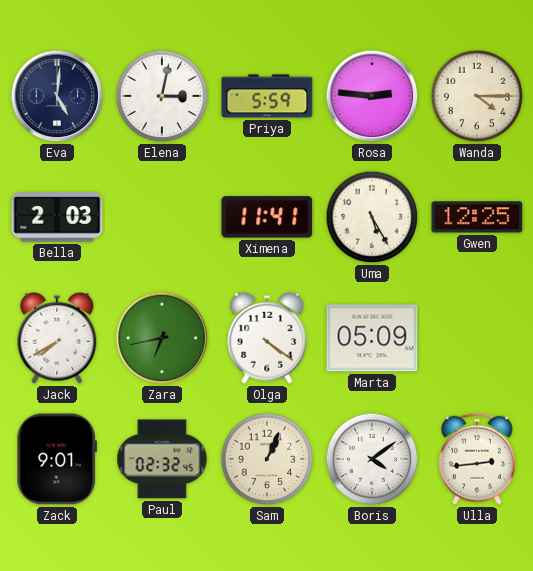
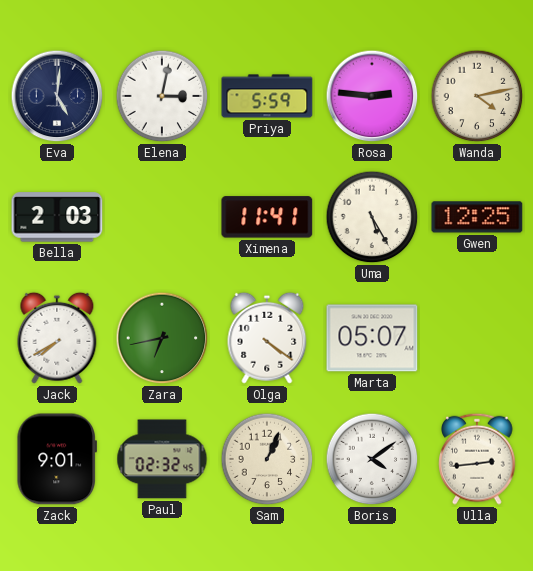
Wanda: 4:15 -> 4:13
Marta: 05:09 -> 05:07
